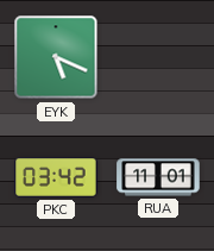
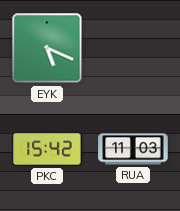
PKC: 03:42 -> 15:42
RUA: 11:01 -> 11:03
